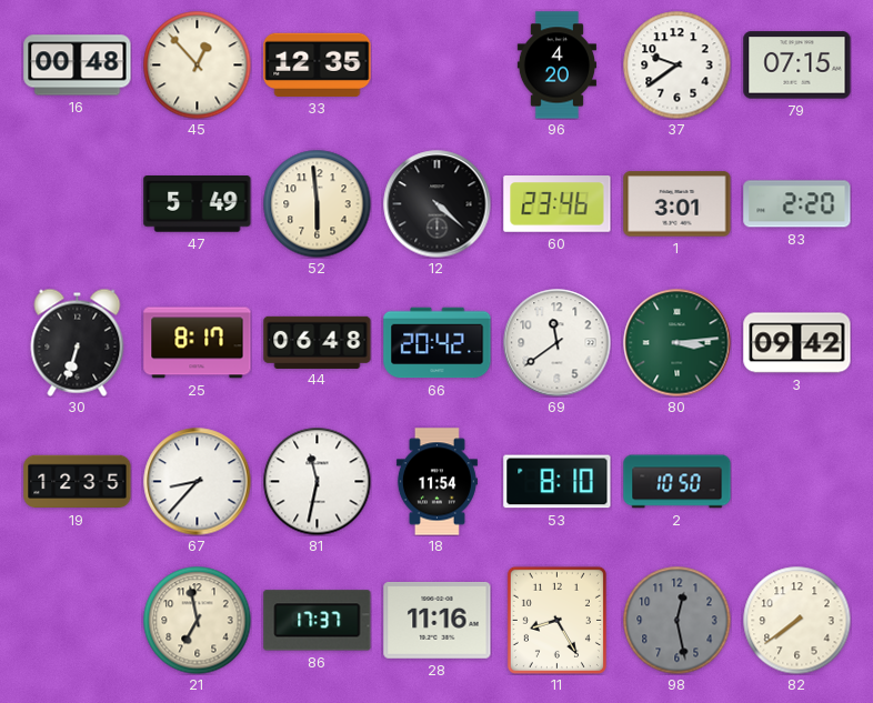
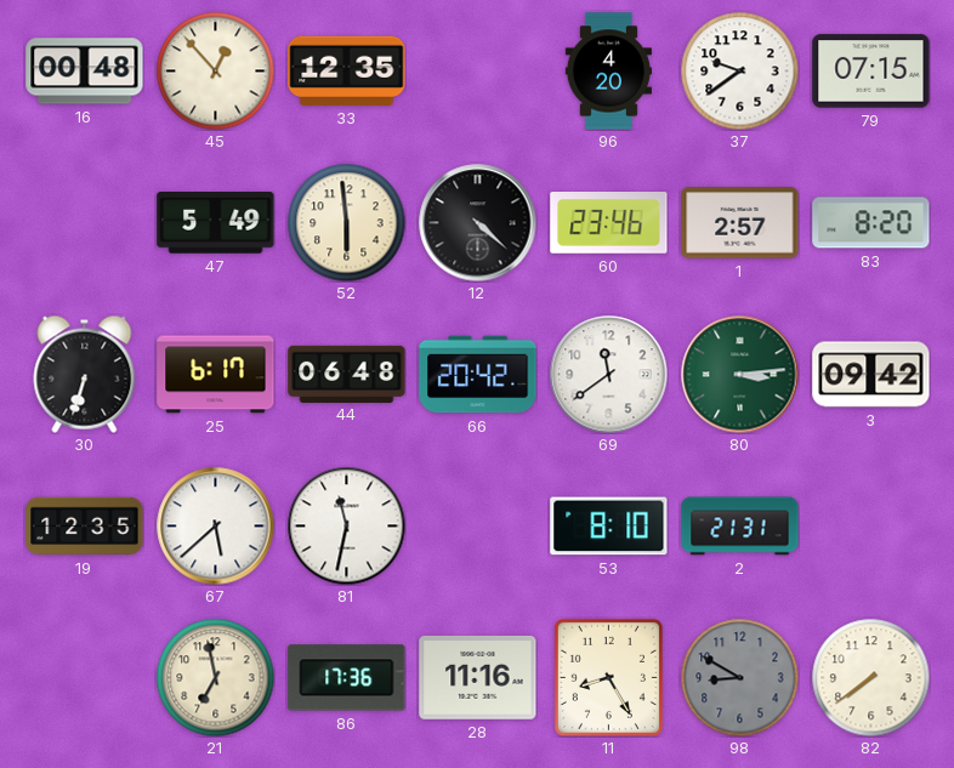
1: 3:01 -> 2:57
83: 2:20 -> 8:20
25: 8:17 -> 6:17
67: 8:37 -> 5:38
18: 11:54 -> none
2: 10:50 -> 21:31
86: 17:37 -> 17:36
98: 12:28 -> 8:50
